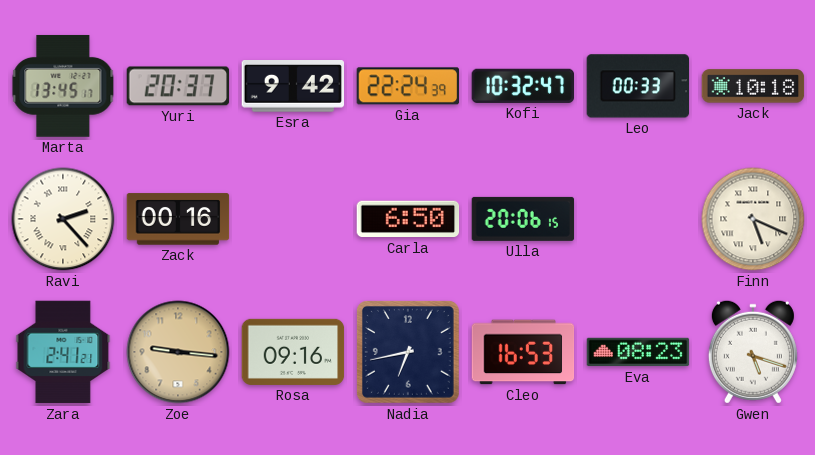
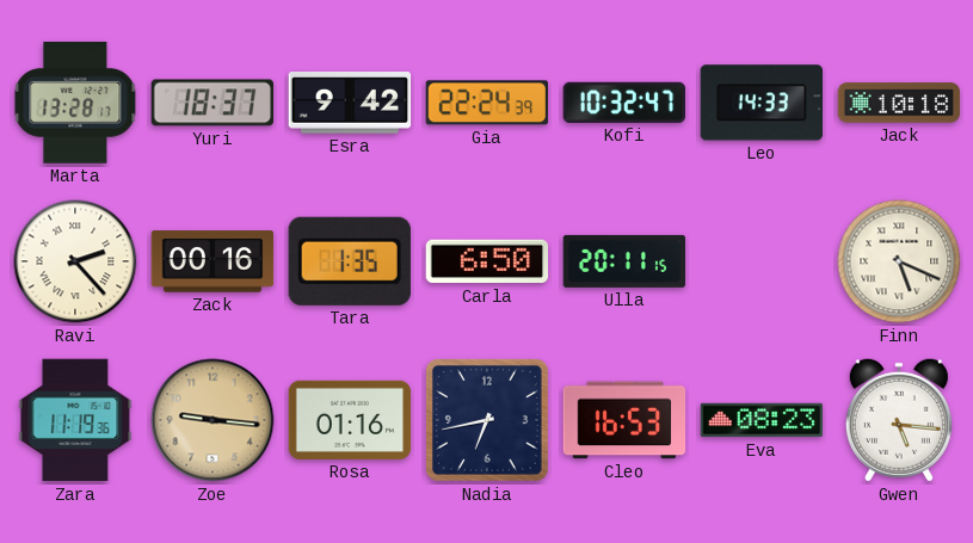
Marta: 13:45 -> 13:28
Yuri: 20:37 -> 18:37
Leo: 00:33 -> 14:33
Tara: none -> 1:35
Ulla: 20:06 -> 20:11
Zara: 2:41 -> 11:19
Rosa: 09:16 -> 01:16
Gwen: 5:18 -> 5:16
